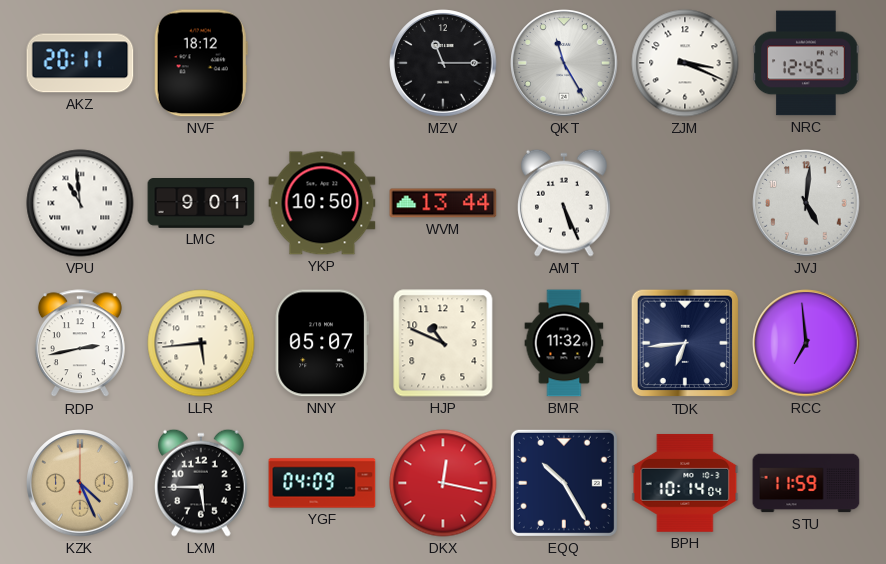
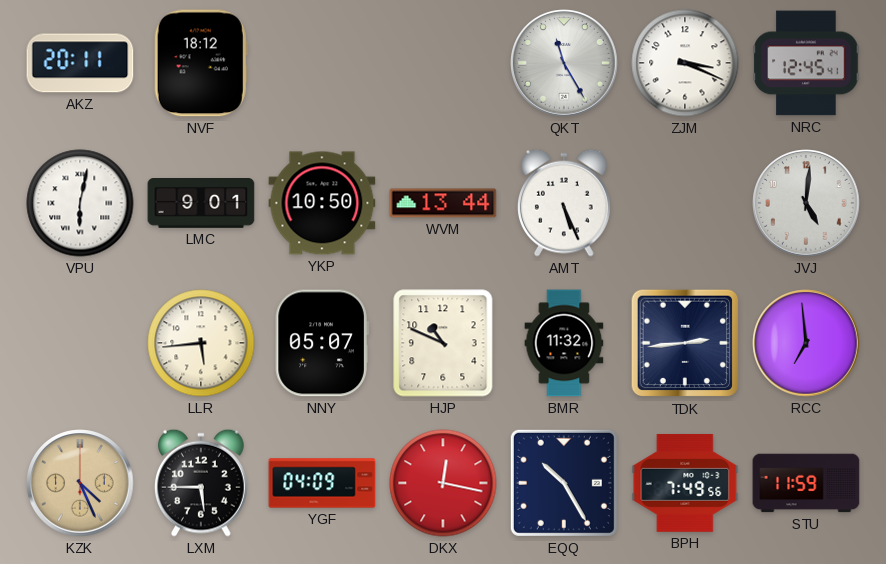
MZV: 11:15 -> none
VPU: 10:59 -> 6:02
RDP: 2:43 -> none
TDK: 6:44 -> 2:44
BPH: 10:14 -> 7:49
